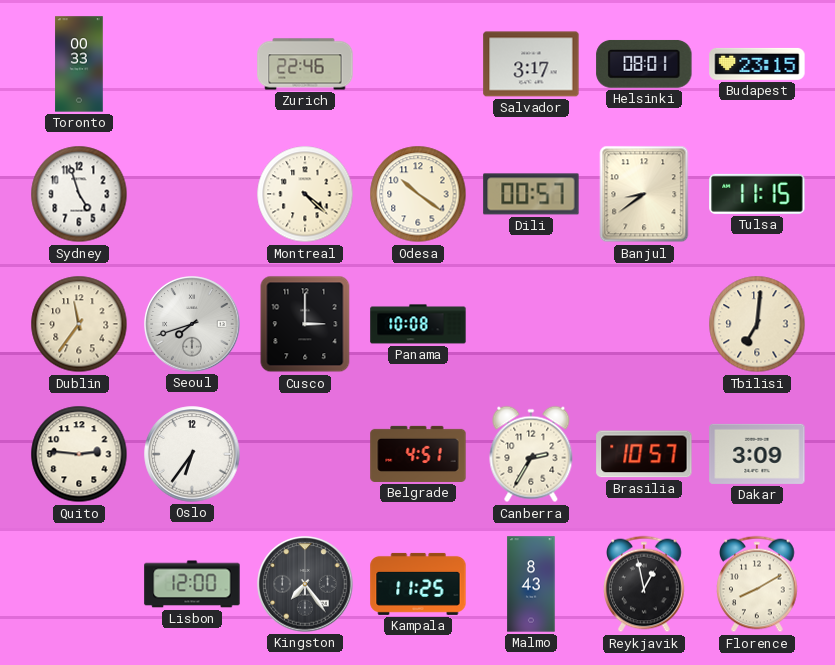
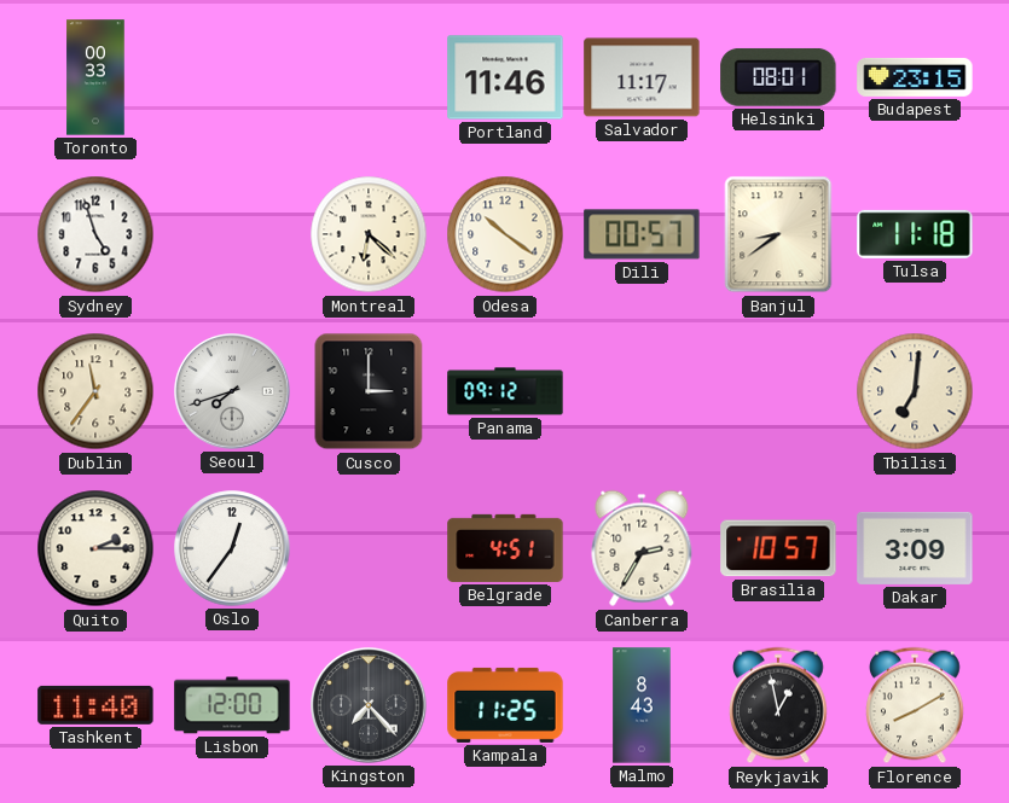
Zurich: 22:46 -> none
Portland: none -> 11:46
Salvador: 3:17 -> 11:17
Montreal: 4:22 -> 6:22
Tulsa: 11:15 -> 11:18
Panama: 10:08 -> 09:12
Quito: 2:46 -> 2:15
Oslo: 6:36 -> 12:36
Tashkent: none -> 11:40
Kingston: 7:24 -> 7:23
